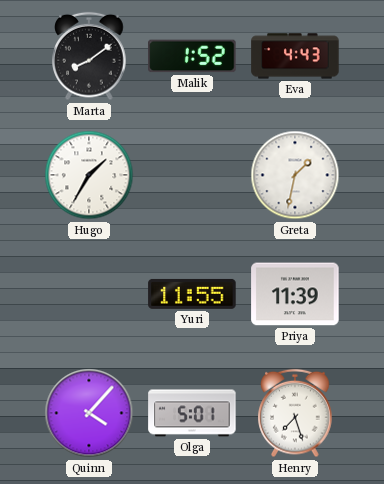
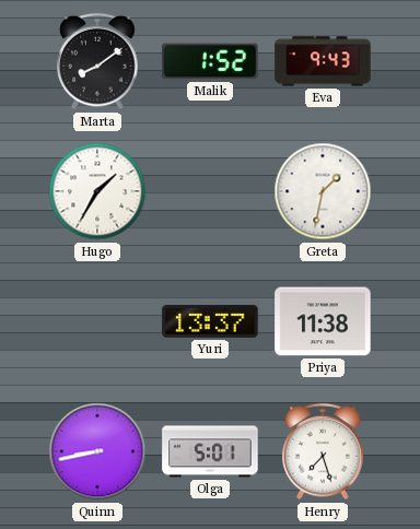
Eva: 4:43 -> 9:43
Yuri: 11:55 -> 13:37
Priya: 11:39 -> 11:38
Quinn: 4:07 -> 8:43
